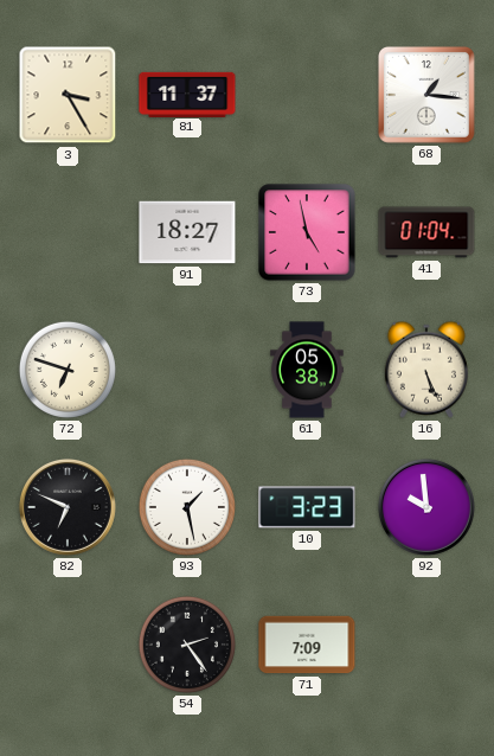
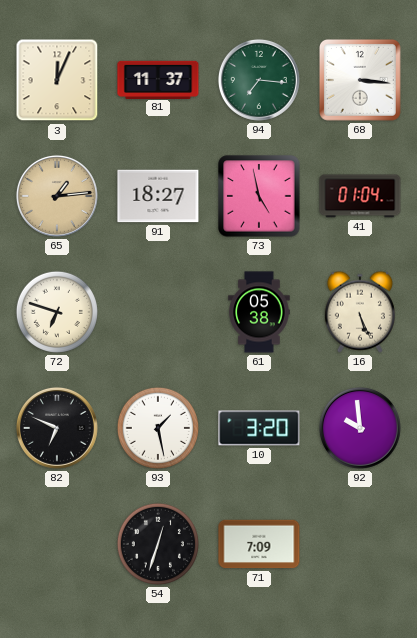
3: 3:25 -> 12:04
94: none -> 7:16
68: 1:16 -> 3:16
65: none -> 1:14
10: 3:23 -> 3:20
54: 2:24 -> 12:33
